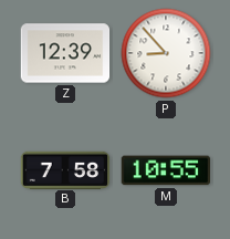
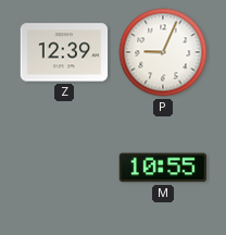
P: 8:53 -> 9:04
B: 7:58 -> none
